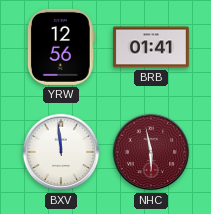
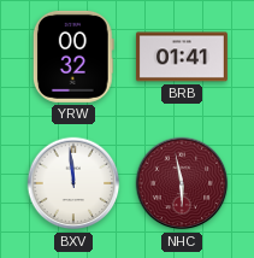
YRW: 12:56 -> 00:32
